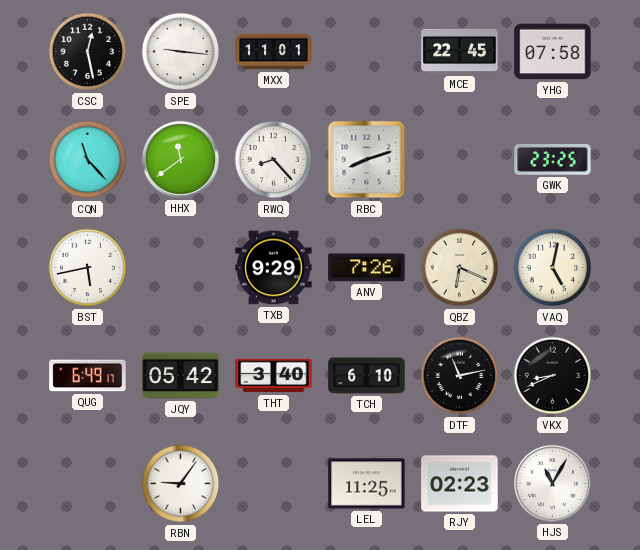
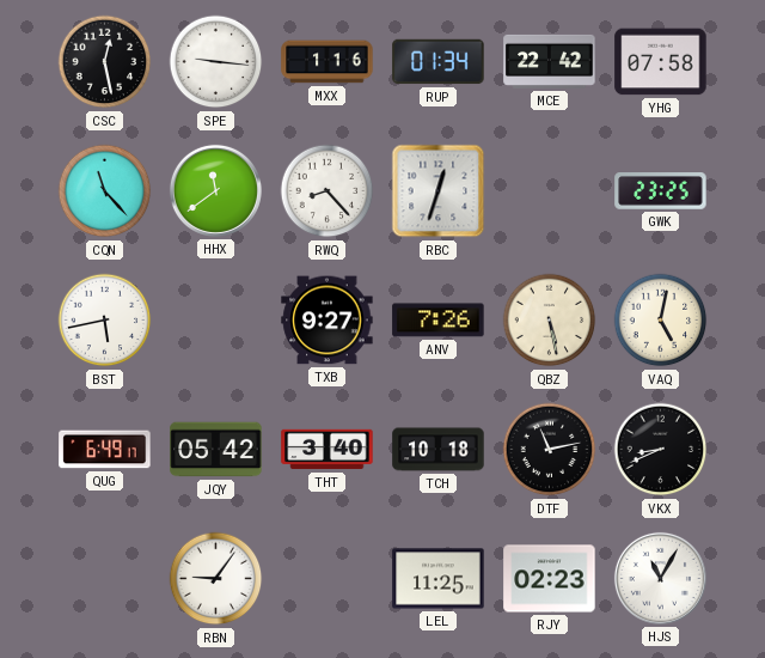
MXX: 11:01 -> 1:16
RUP: none -> 01:34
MCE: 22:45 -> 22:42
RBC: 8:12 -> 12:33
TXB: 9:29 -> 9:27
QBZ: 6:19 -> 5:28
TCH: 6:10 -> 10:18
